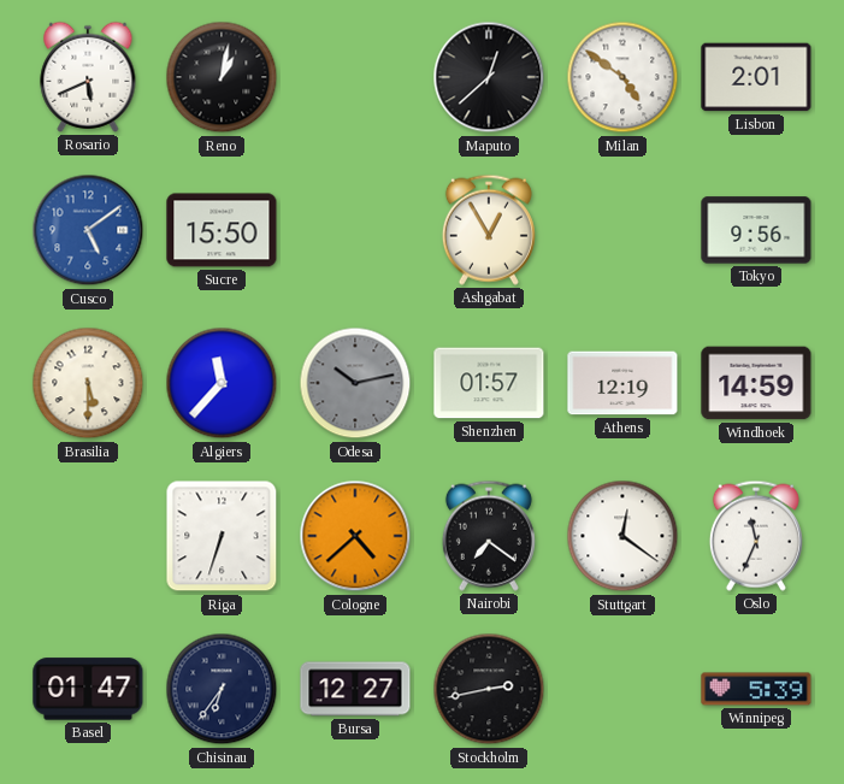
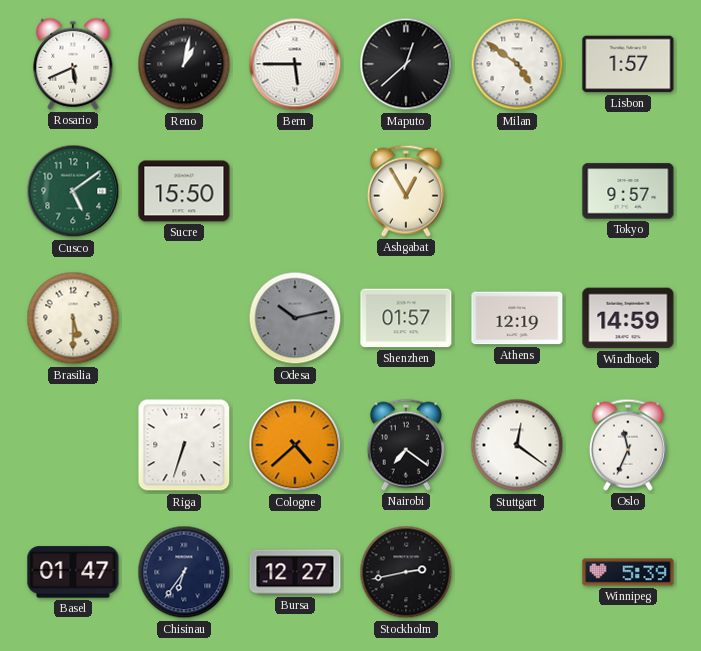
Bern: none -> 5:45
Lisbon: 2:01 -> 1:57
Cusco dial: blue -> green
Tokyo: 9:56 -> 9:57
Algiers: 11:37 -> none
